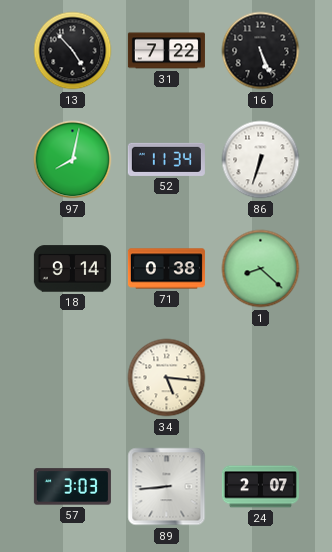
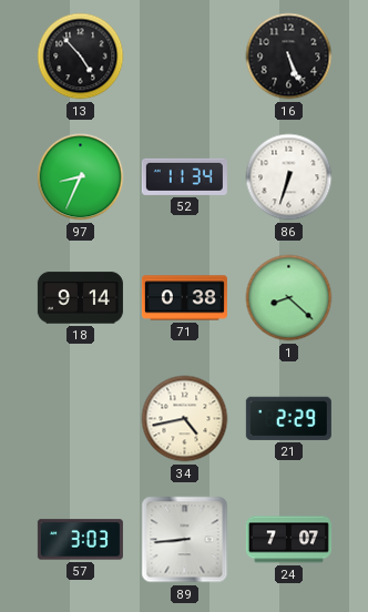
31: 7:22 -> none
97: 8:02 -> 8:34
34: 5:16 -> 4:43
21: none -> 2:29
24: 2:07 -> 7:07
